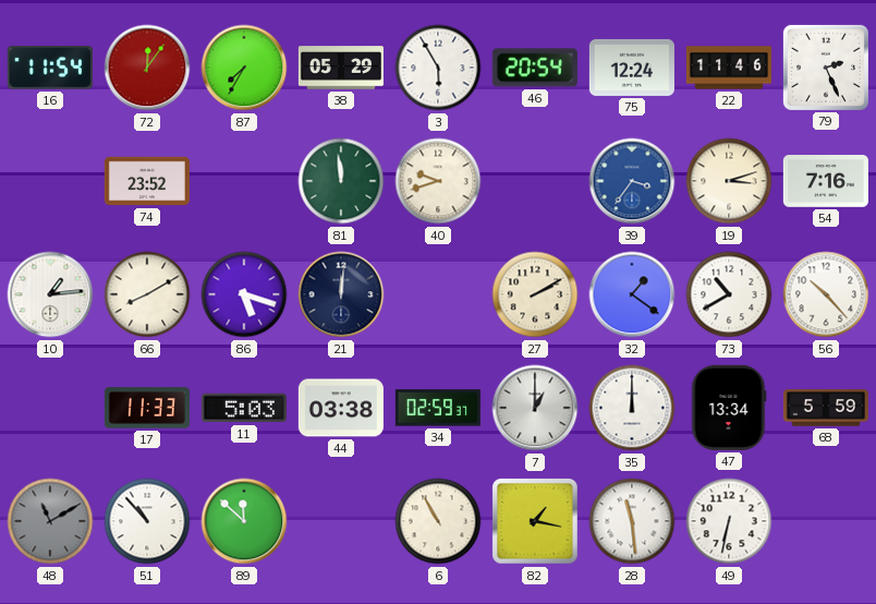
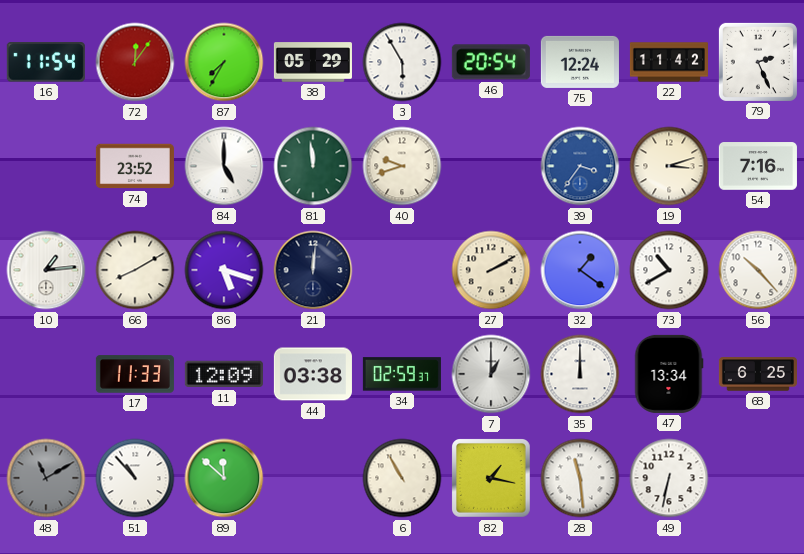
22: 11:46 -> 11:42
84: none -> 5:00
11: 5:03 -> 12:09
68: 5:59 -> 6:25
